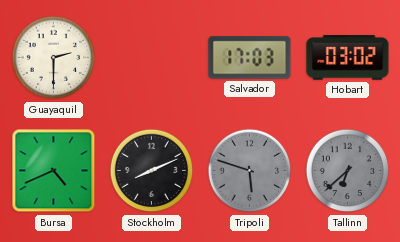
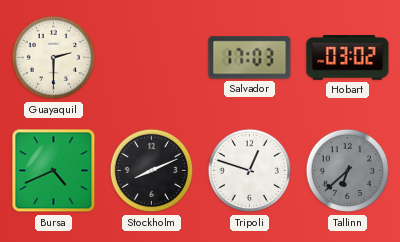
Tripoli: 5:48 -> 12:48
Tripoli dial: grey -> white
